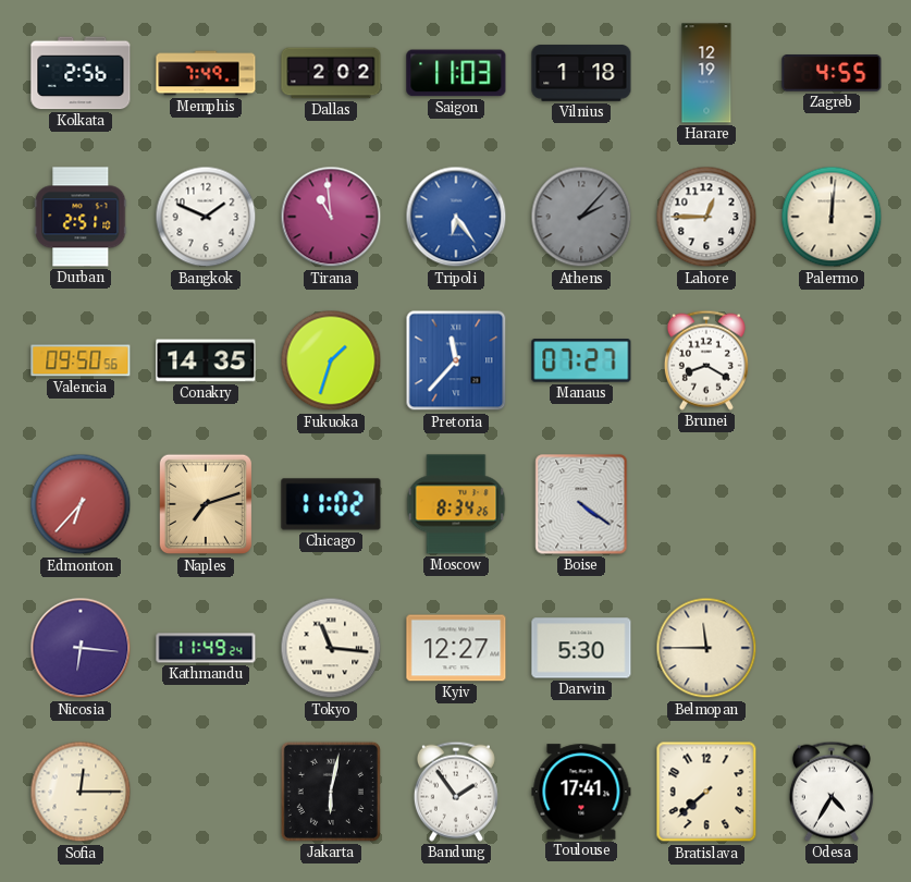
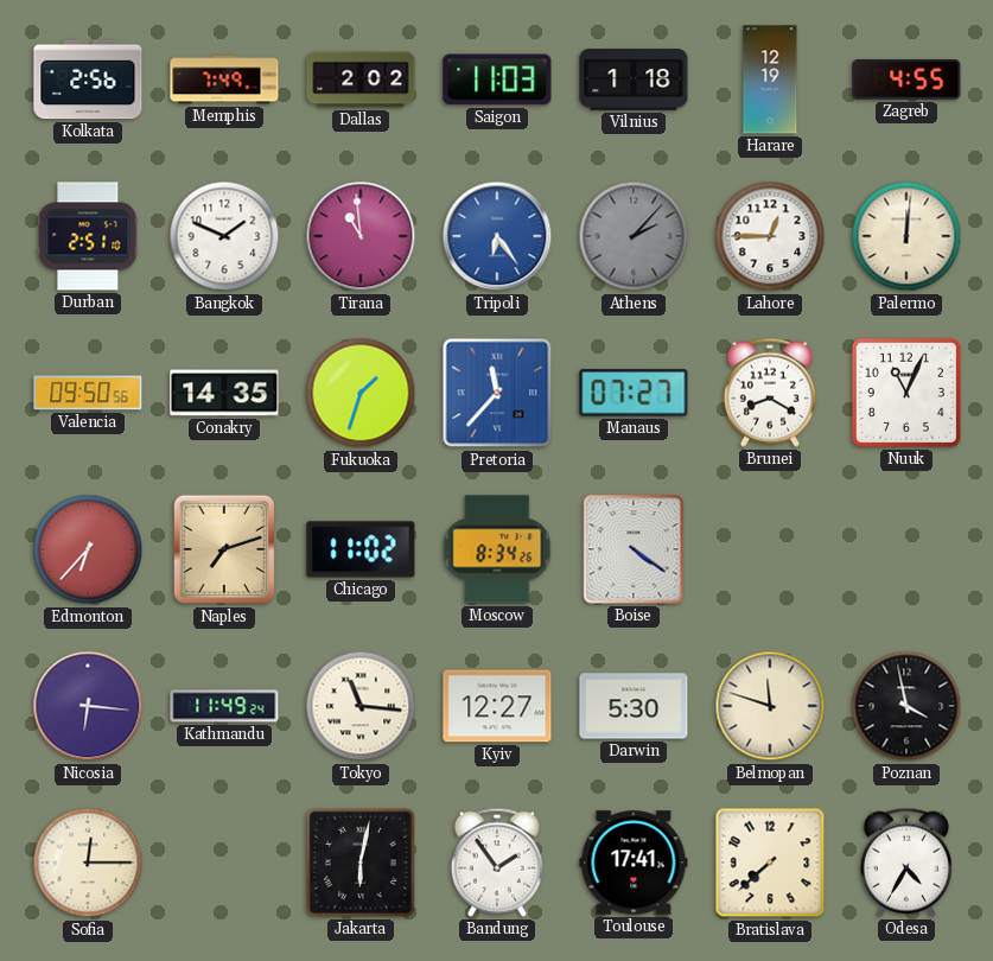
Nuuk: none -> 11:04
Belmopan: 11:45 -> 11:48
Poznan: none -> 3:58
